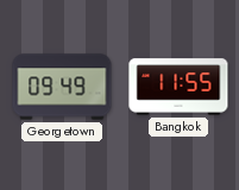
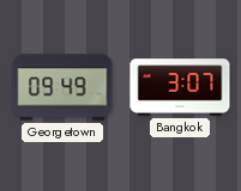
Bangkok: 11:55 -> 3:07
